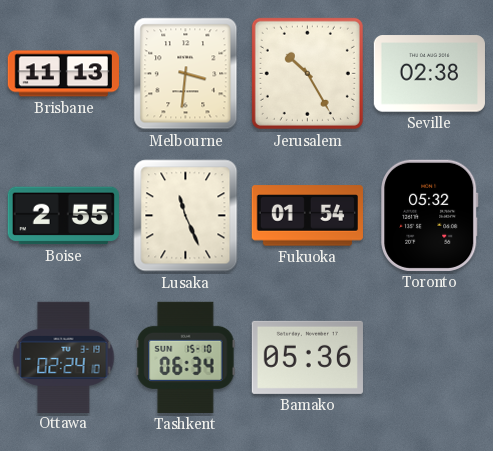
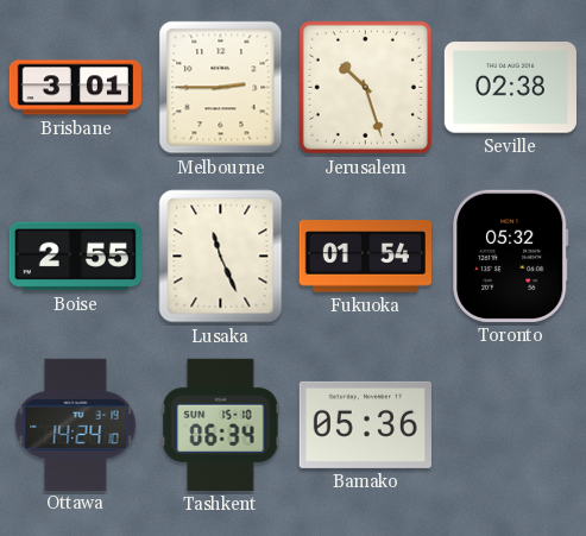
Brisbane: 11:13 -> 3:01
Melbourne: 3:31 -> 2:45
Jerusalem: 10:25 -> 10:27
Ottawa: 02:24 -> 14:24
